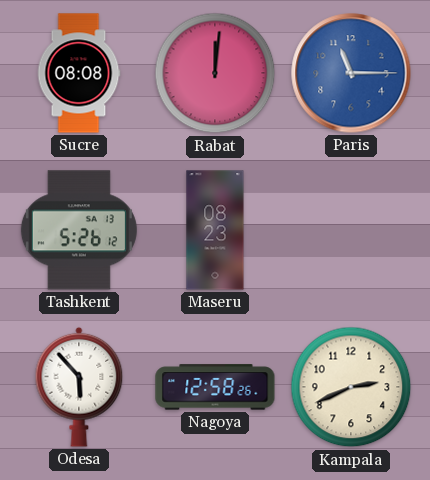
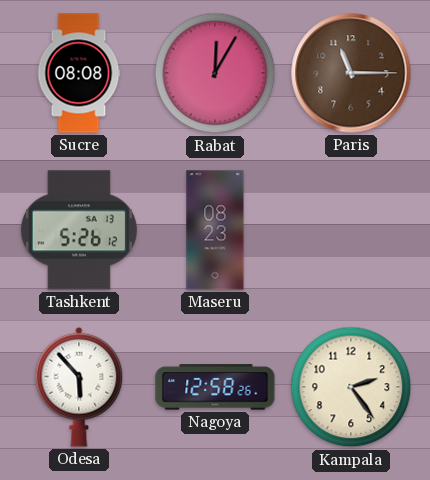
Rabat: 12:01 -> 12:05
Paris dial: blue -> brown
Kampala: 2:41 -> 2:24
